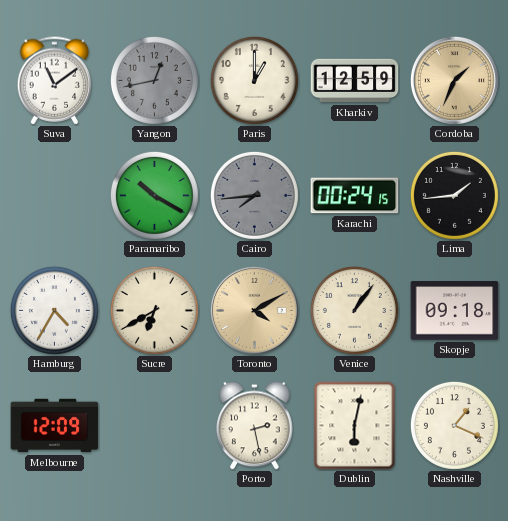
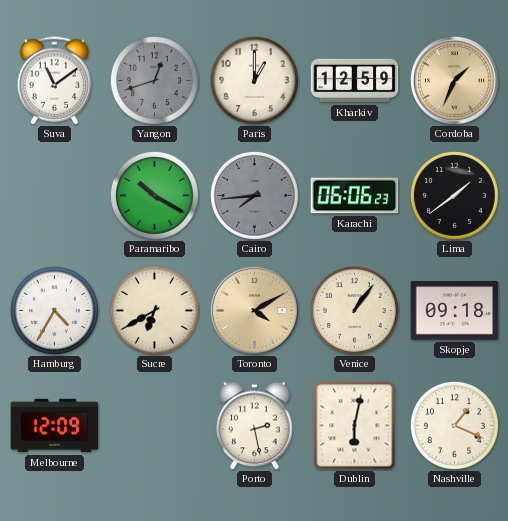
Yangon: 12:43 -> 12:42
Karachi: 00:24 -> 06:06
Lima: 1:44 -> 1:39
